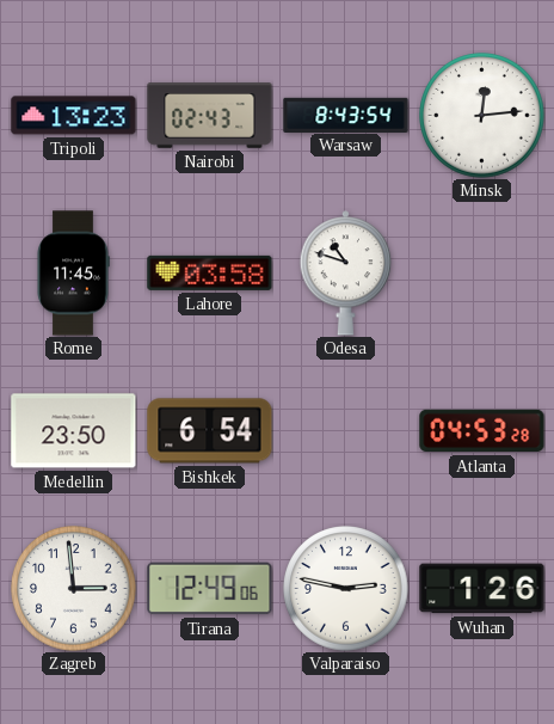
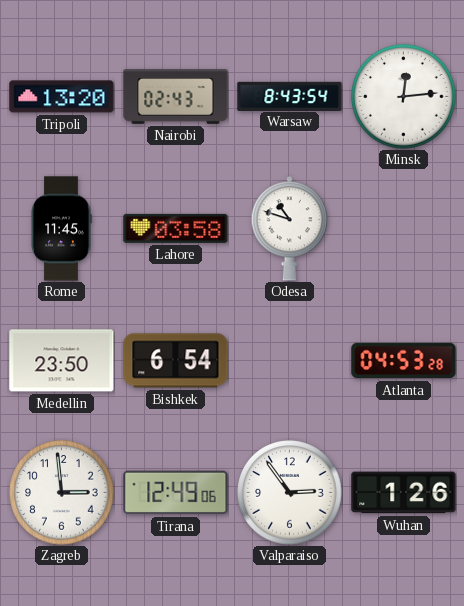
Tripoli: 13:23 -> 13:20
Valparaiso: 2:47 -> 2:54
